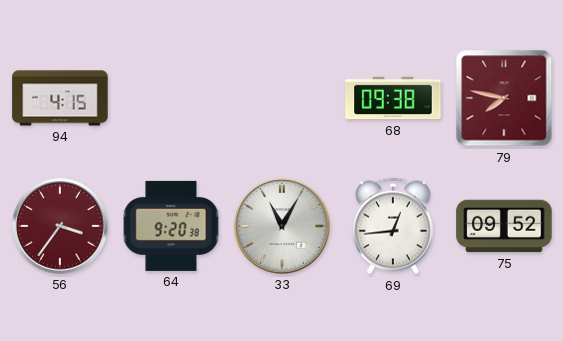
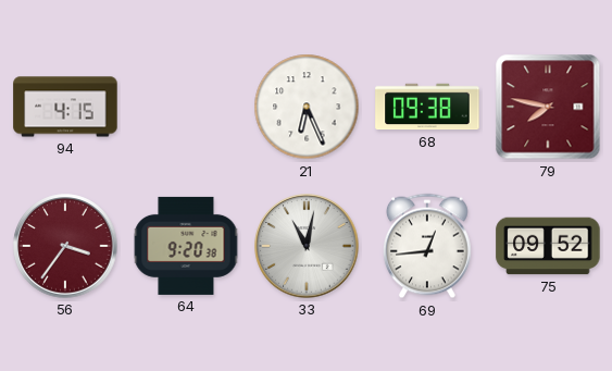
21: none -> 6:26
33: 11:05 -> 11:02
